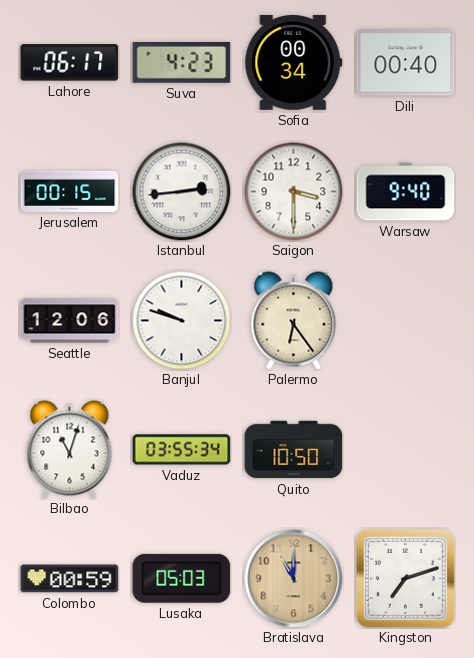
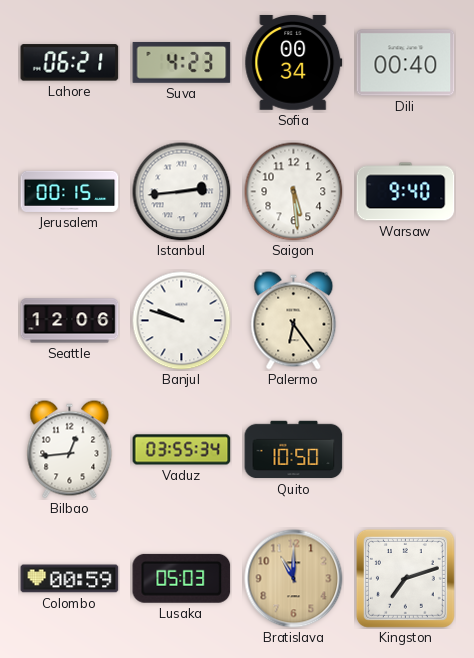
Lahore: 06:17 -> 06:21
Saigon: 3:30 -> 5:29
Bilbao: 11:03 -> 12:44
